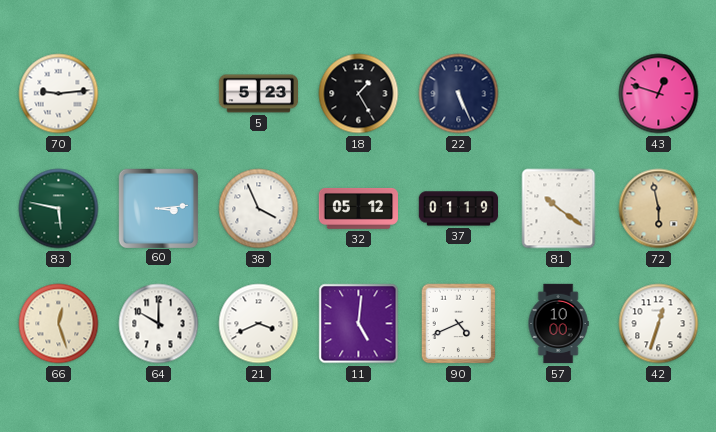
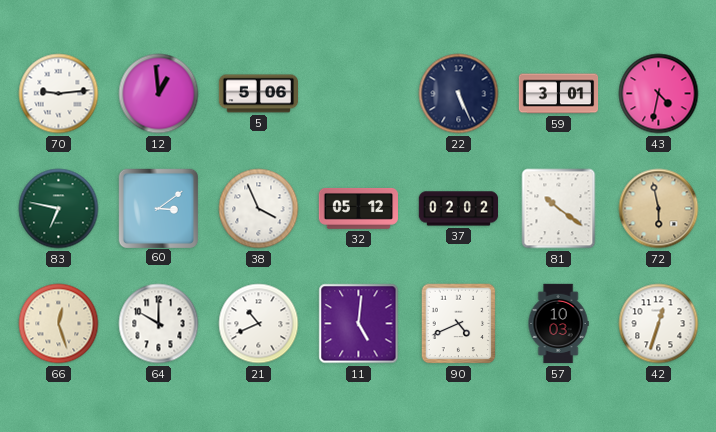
12: none -> 12:59
5: 5:23 -> 5:06
18: 1:25 -> none
59: none -> 3:01
43: 12:48 -> 4:32
83: 5:47 -> 6:47
60: 3:14 -> 3:09
37: 01:19 -> 02:02
21: 3:41 -> 10:41
57: 10:00 -> 10:03
